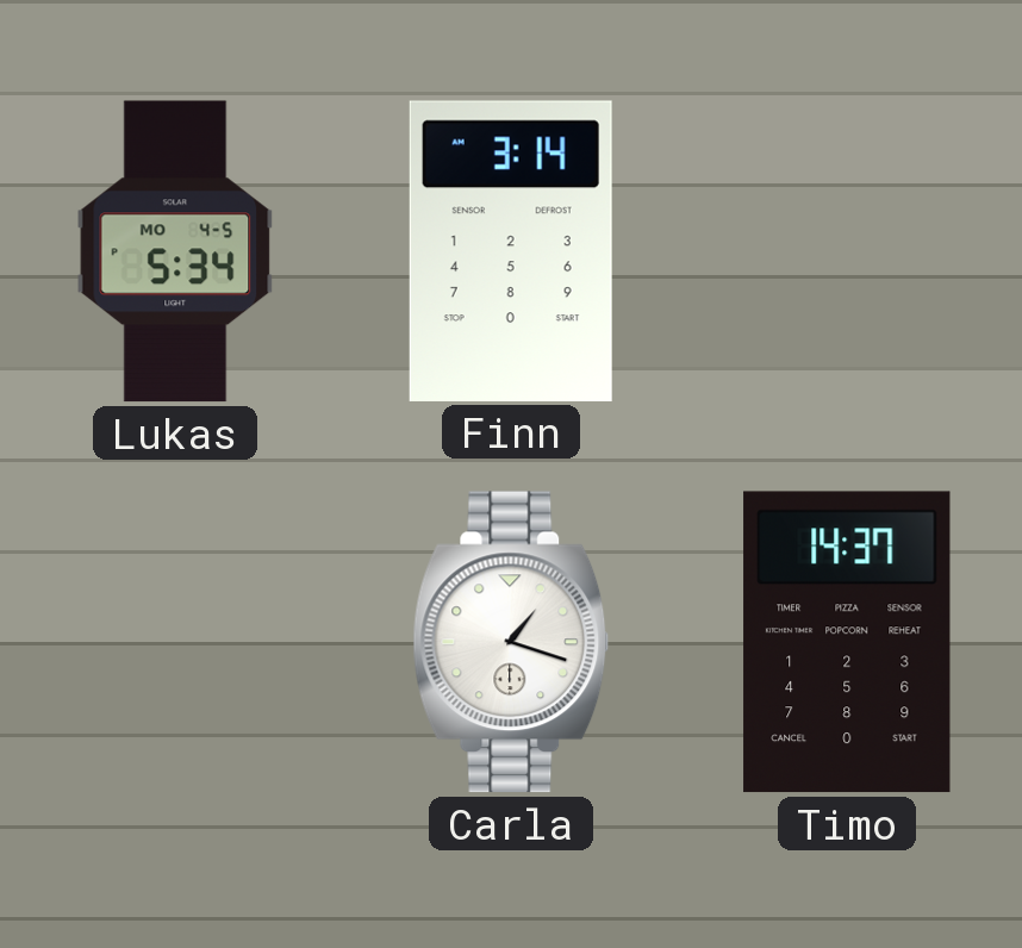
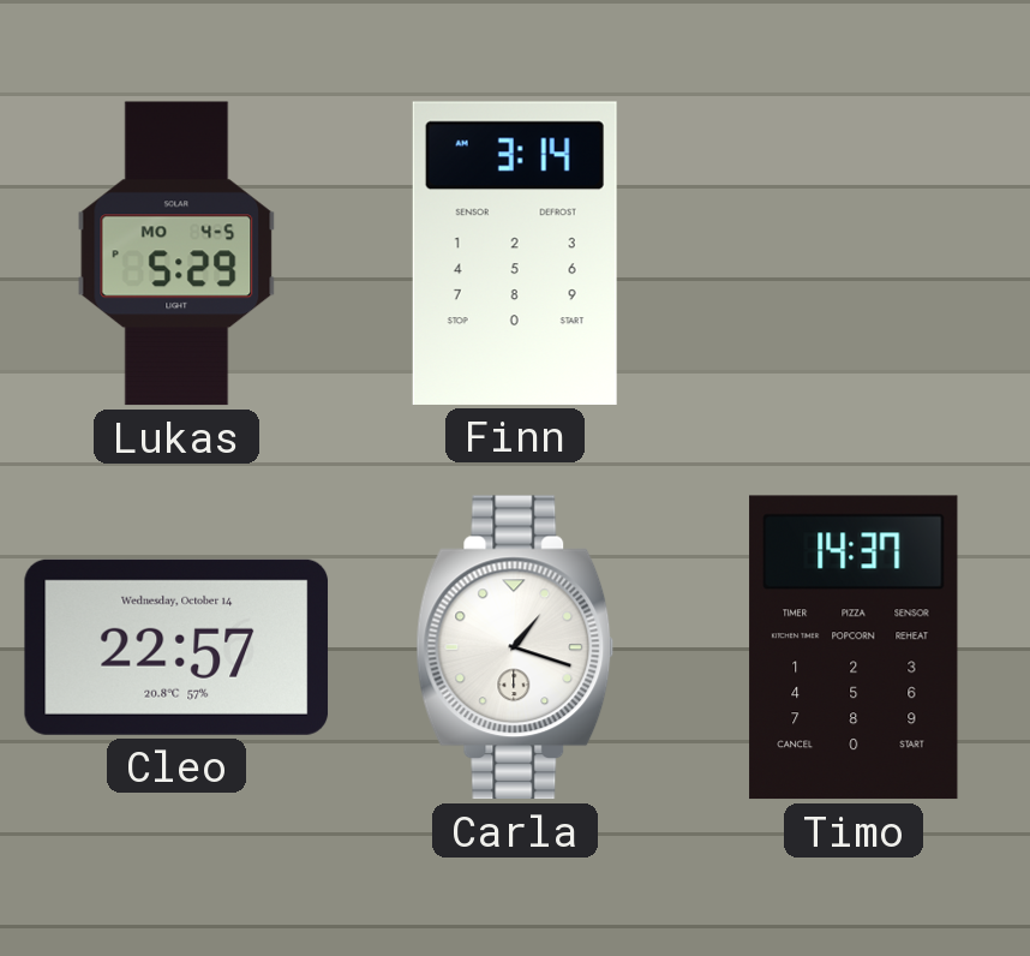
Lukas: 5:34 -> 5:29
Cleo: none -> 22:57
